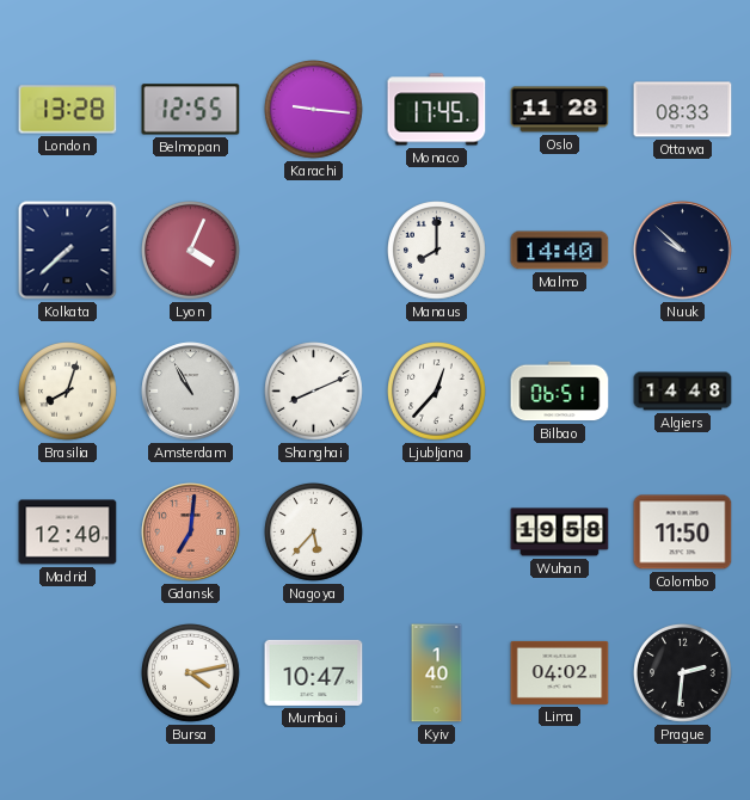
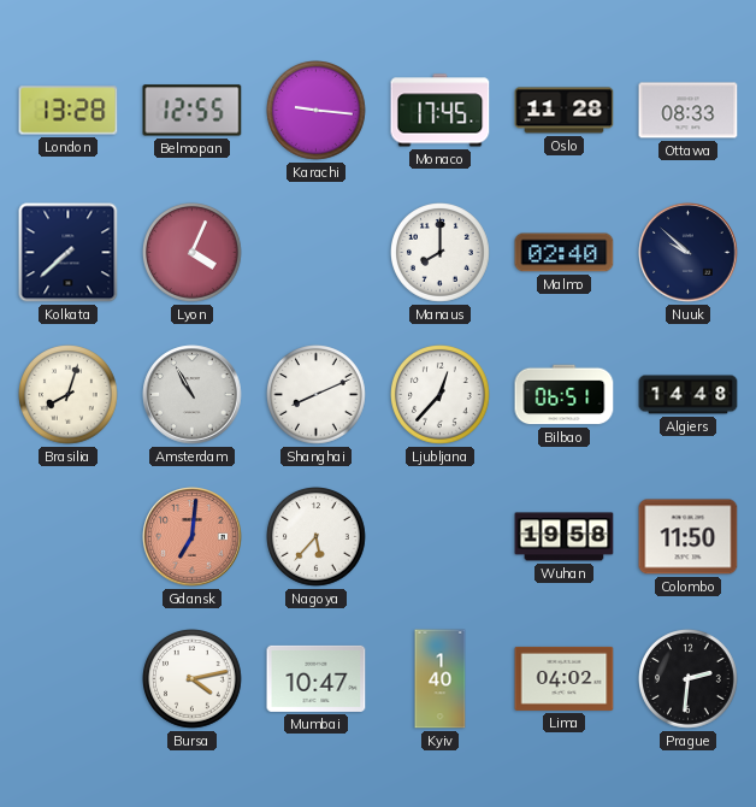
Malmo: 14:40 -> 02:40
Madrid: 12:40 -> none
